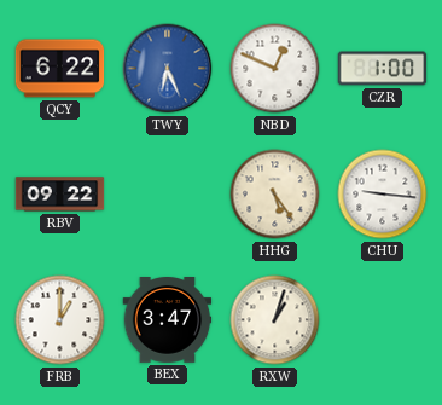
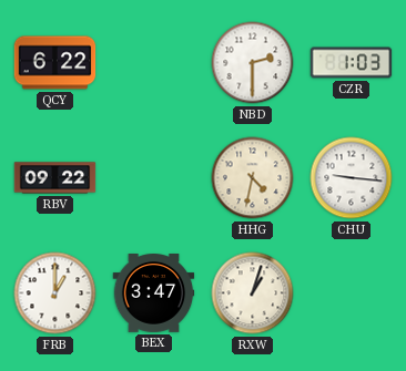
TWY: 6:26 -> none
NBD: 12:49 -> 2:30
CZR: 1:00 -> 1:03
HHG: 5:24 -> 4:32
